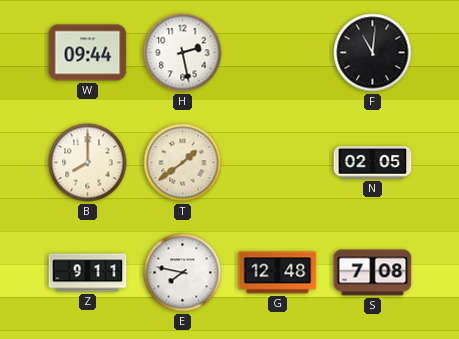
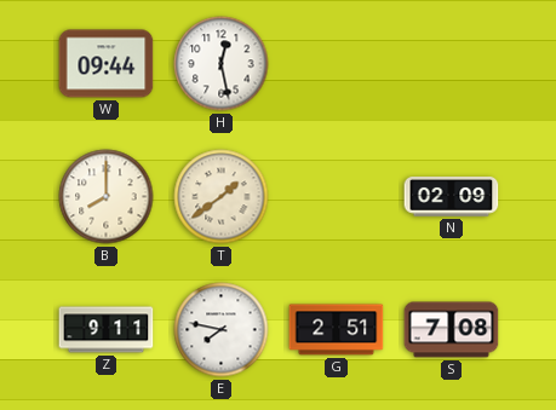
H: 2:28 -> 12:28
F: 11:01 -> none
N: 02:05 -> 02:09
G: 12:48 -> 2:51
